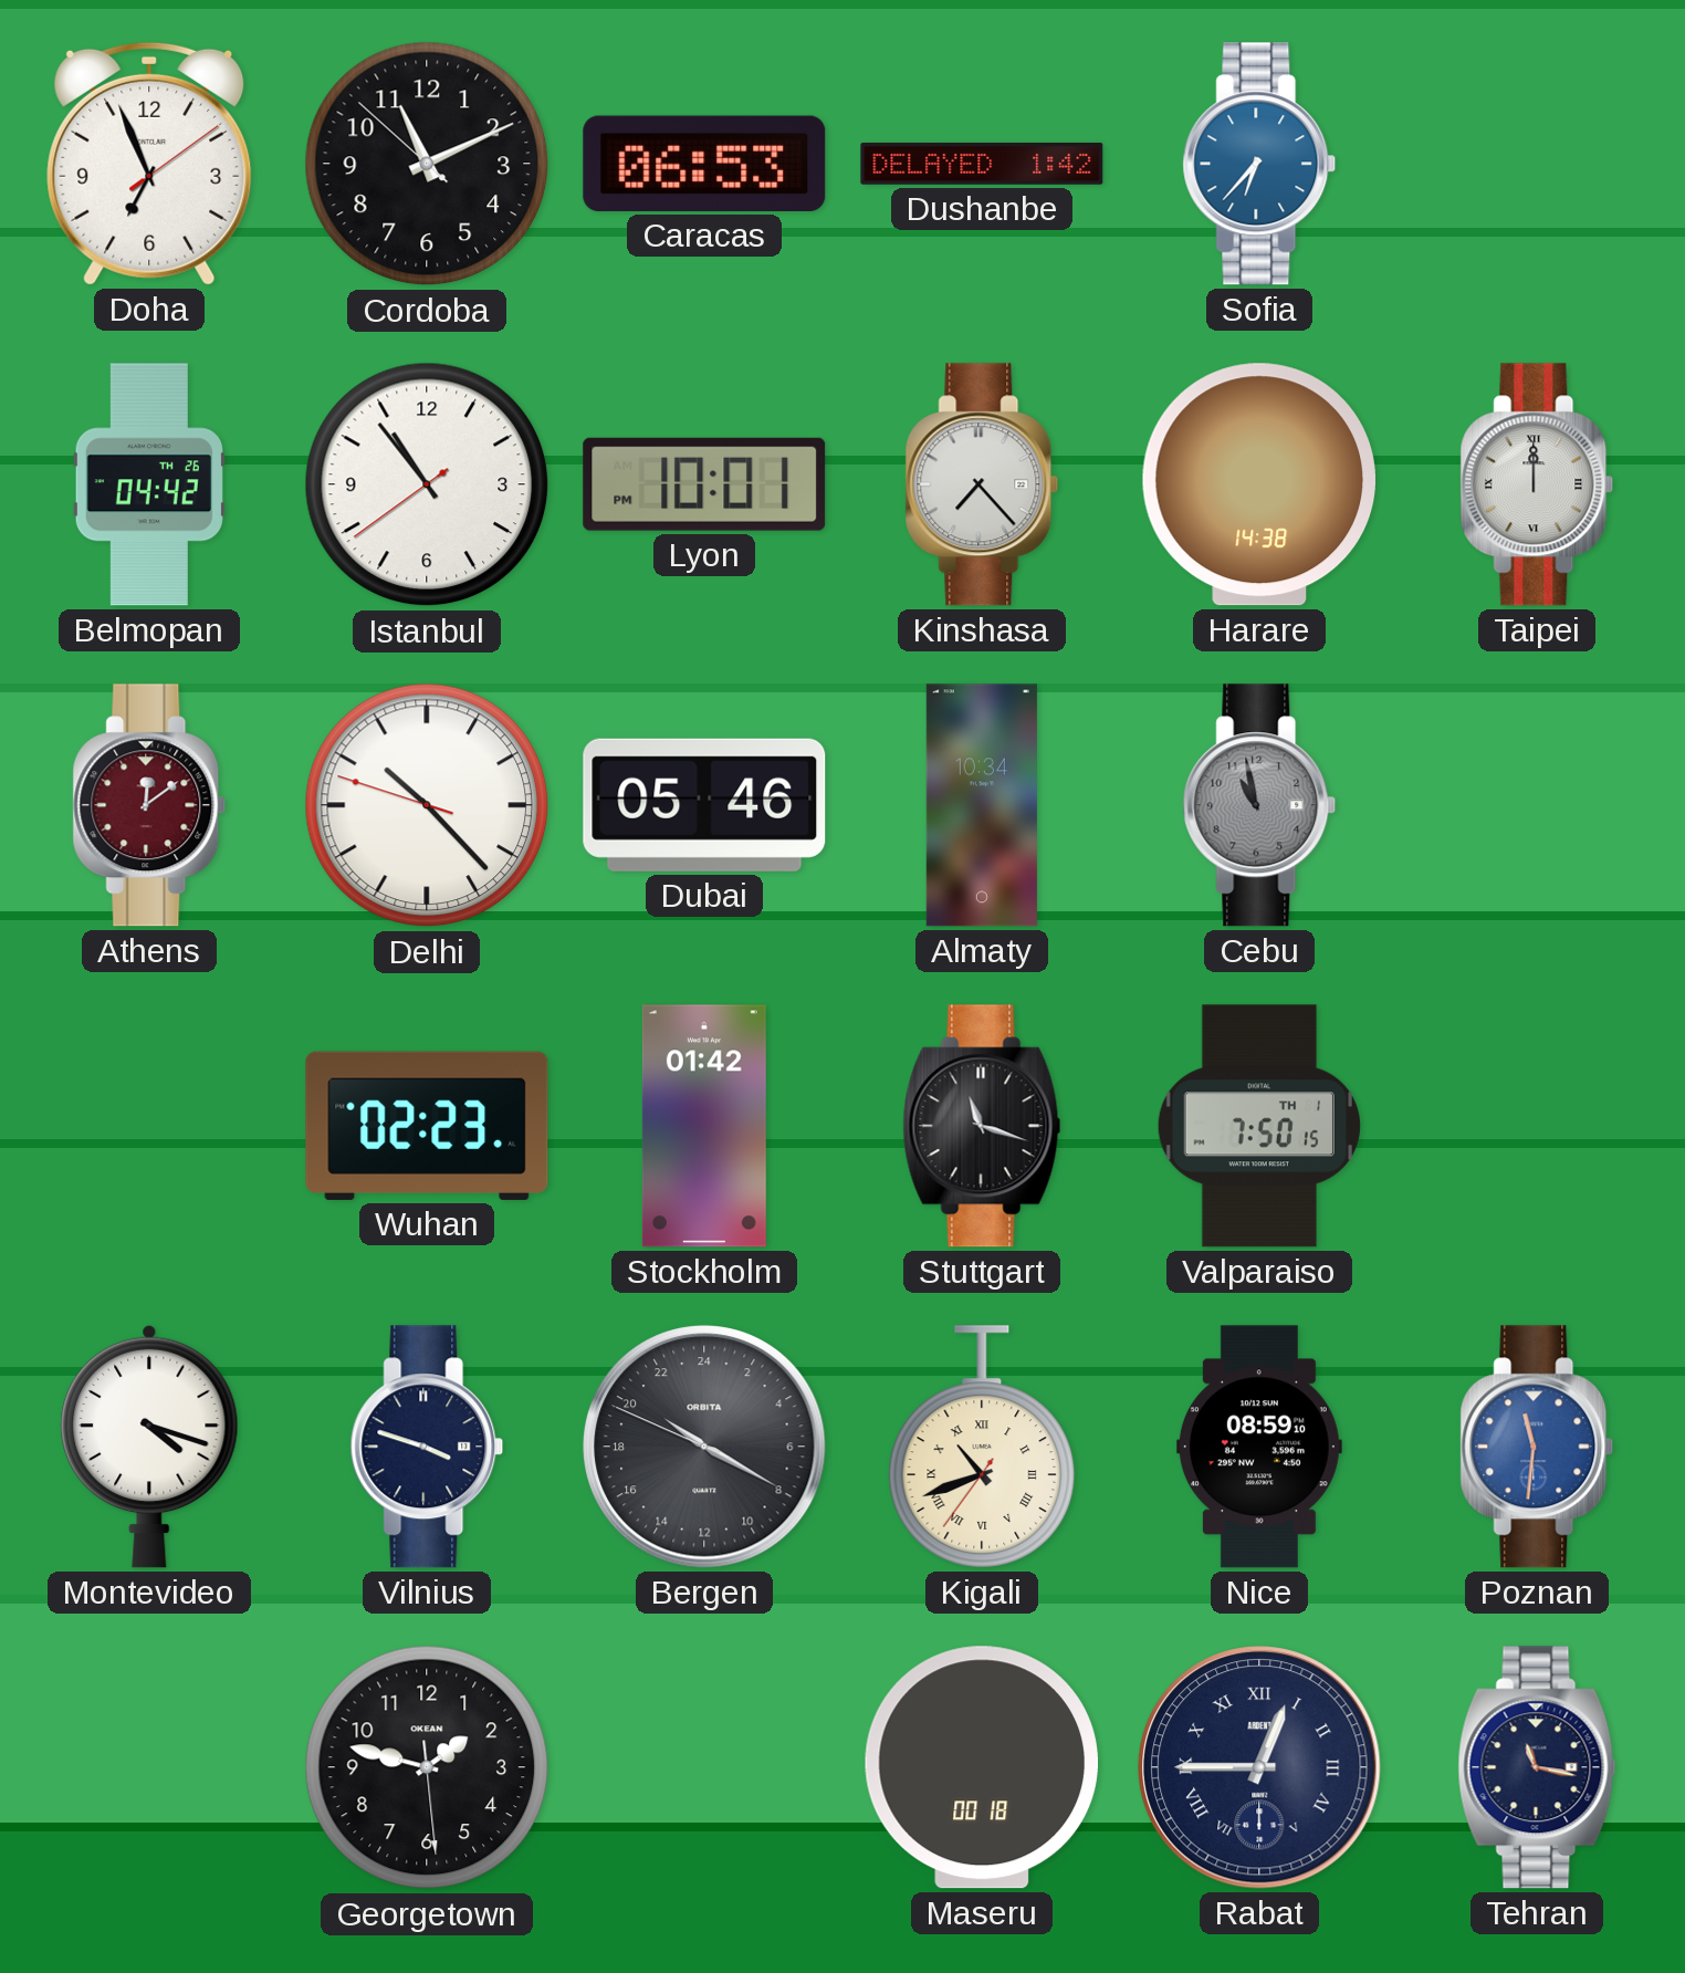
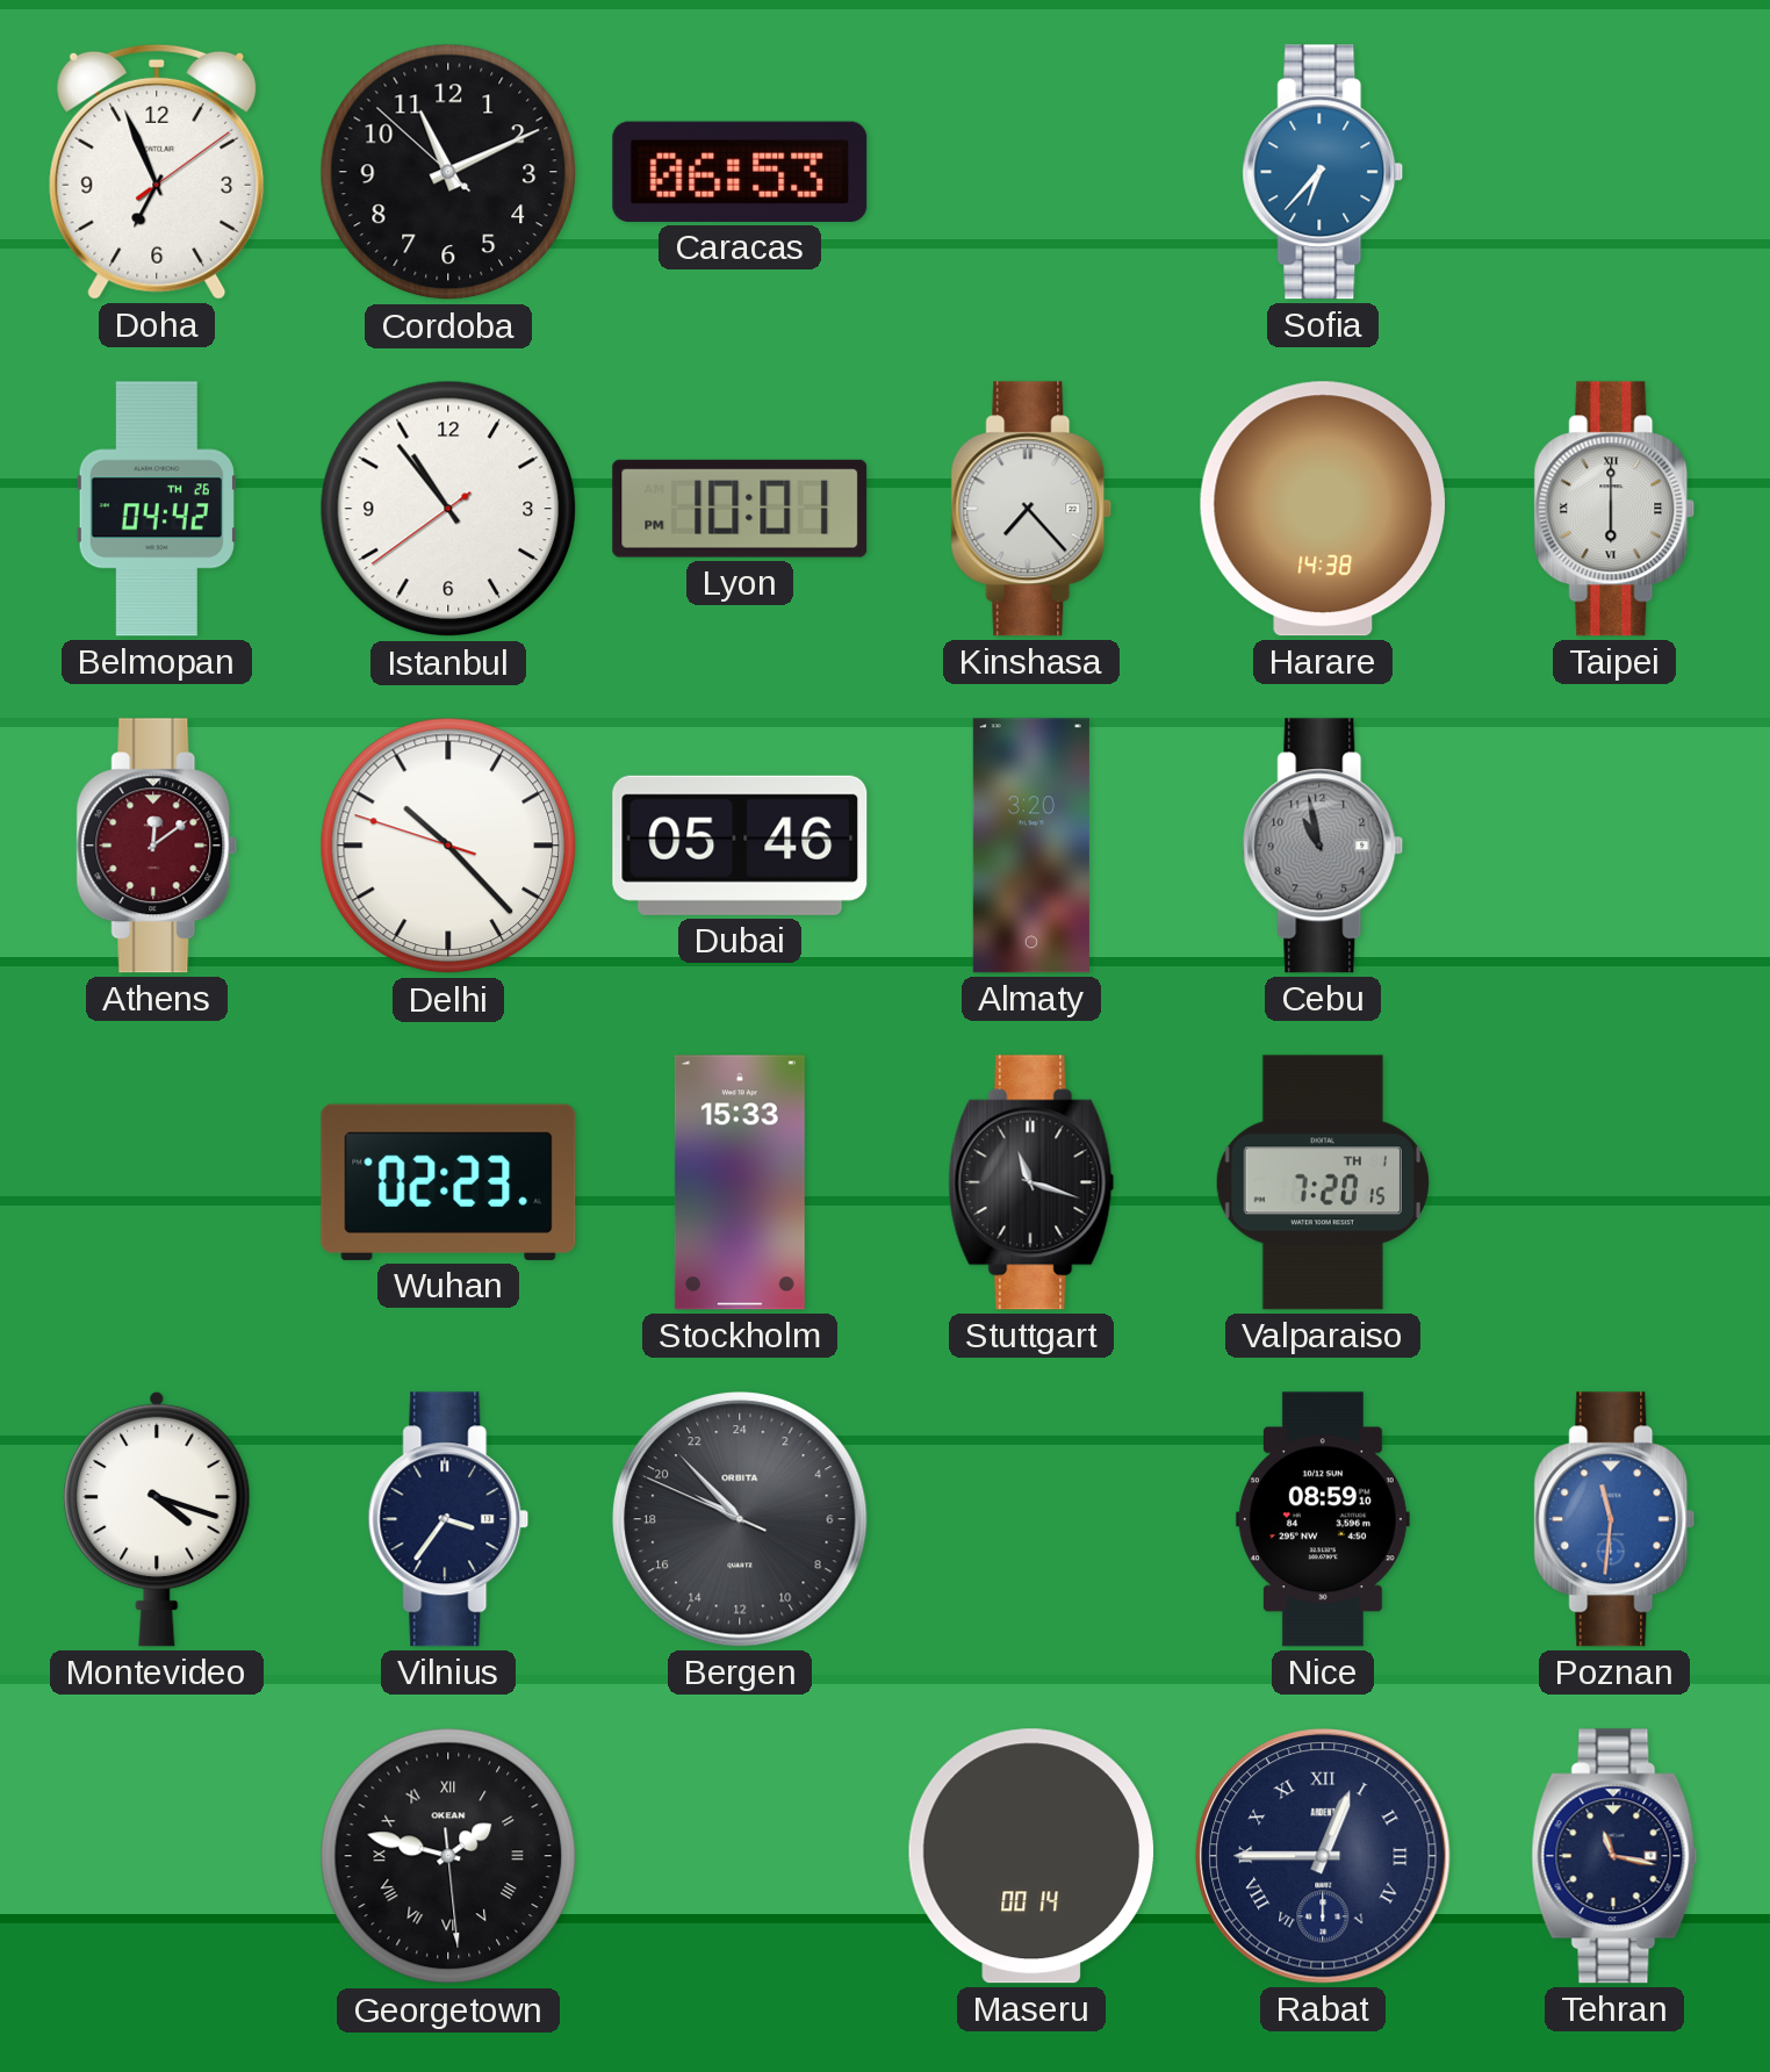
Dushanbe: 1:42 -> none
Taipei: 12:00 -> 6:00
Almaty: 10:34 -> 3:20
Stockholm: 01:42 -> 15:33
Valparaiso: 7:50 -> 7:20
Vilnius: 3:48 -> 3:36
Bergen: 20:19 -> 19:52
Kigali: 10:41 -> none
Georgetown numerals: Arabic -> Roman
Maseru: 00:18 -> 00:14
